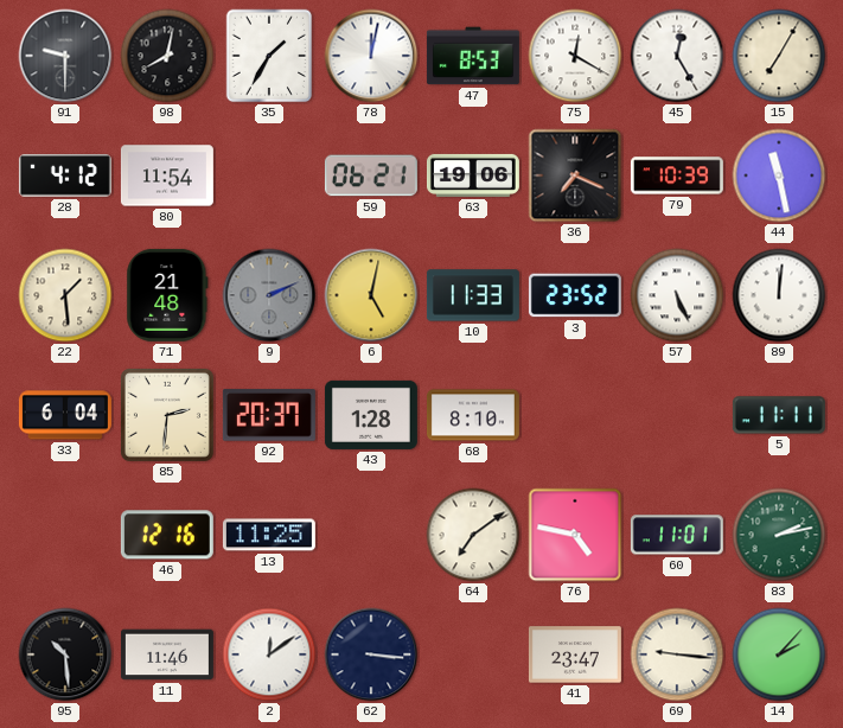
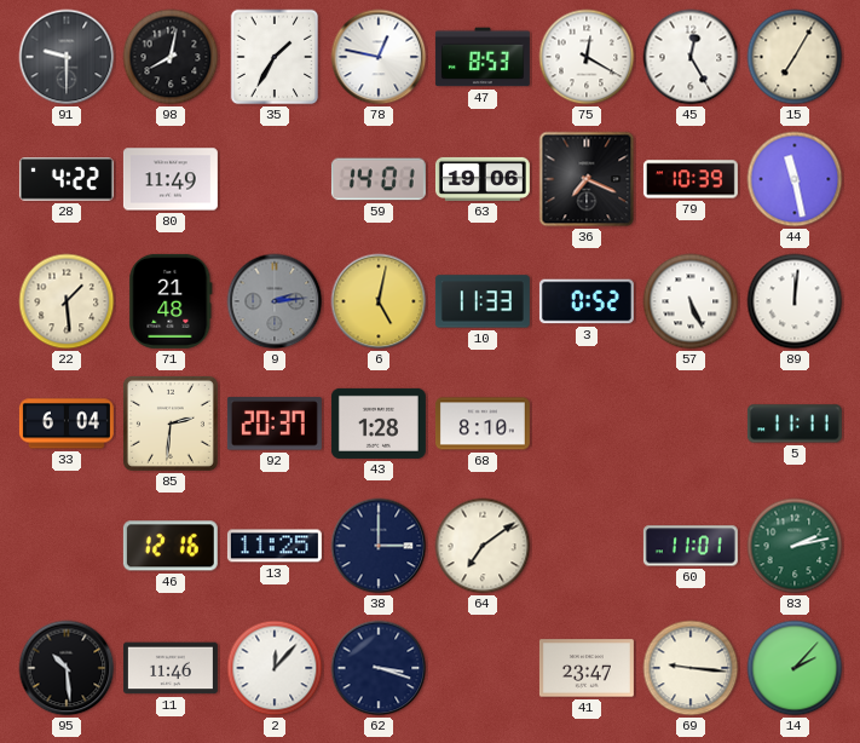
78: 12:02 -> 12:47
28: 4:12 -> 4:22
80: 11:54 -> 11:49
59: 06:21 -> 14:01
9: 2:11 -> 2:14
3: 23:52 -> 0:52
38: none -> 3:00
76: 4:47 -> none
2: 12:09 -> 12:07
62: 3:16 -> 3:18
